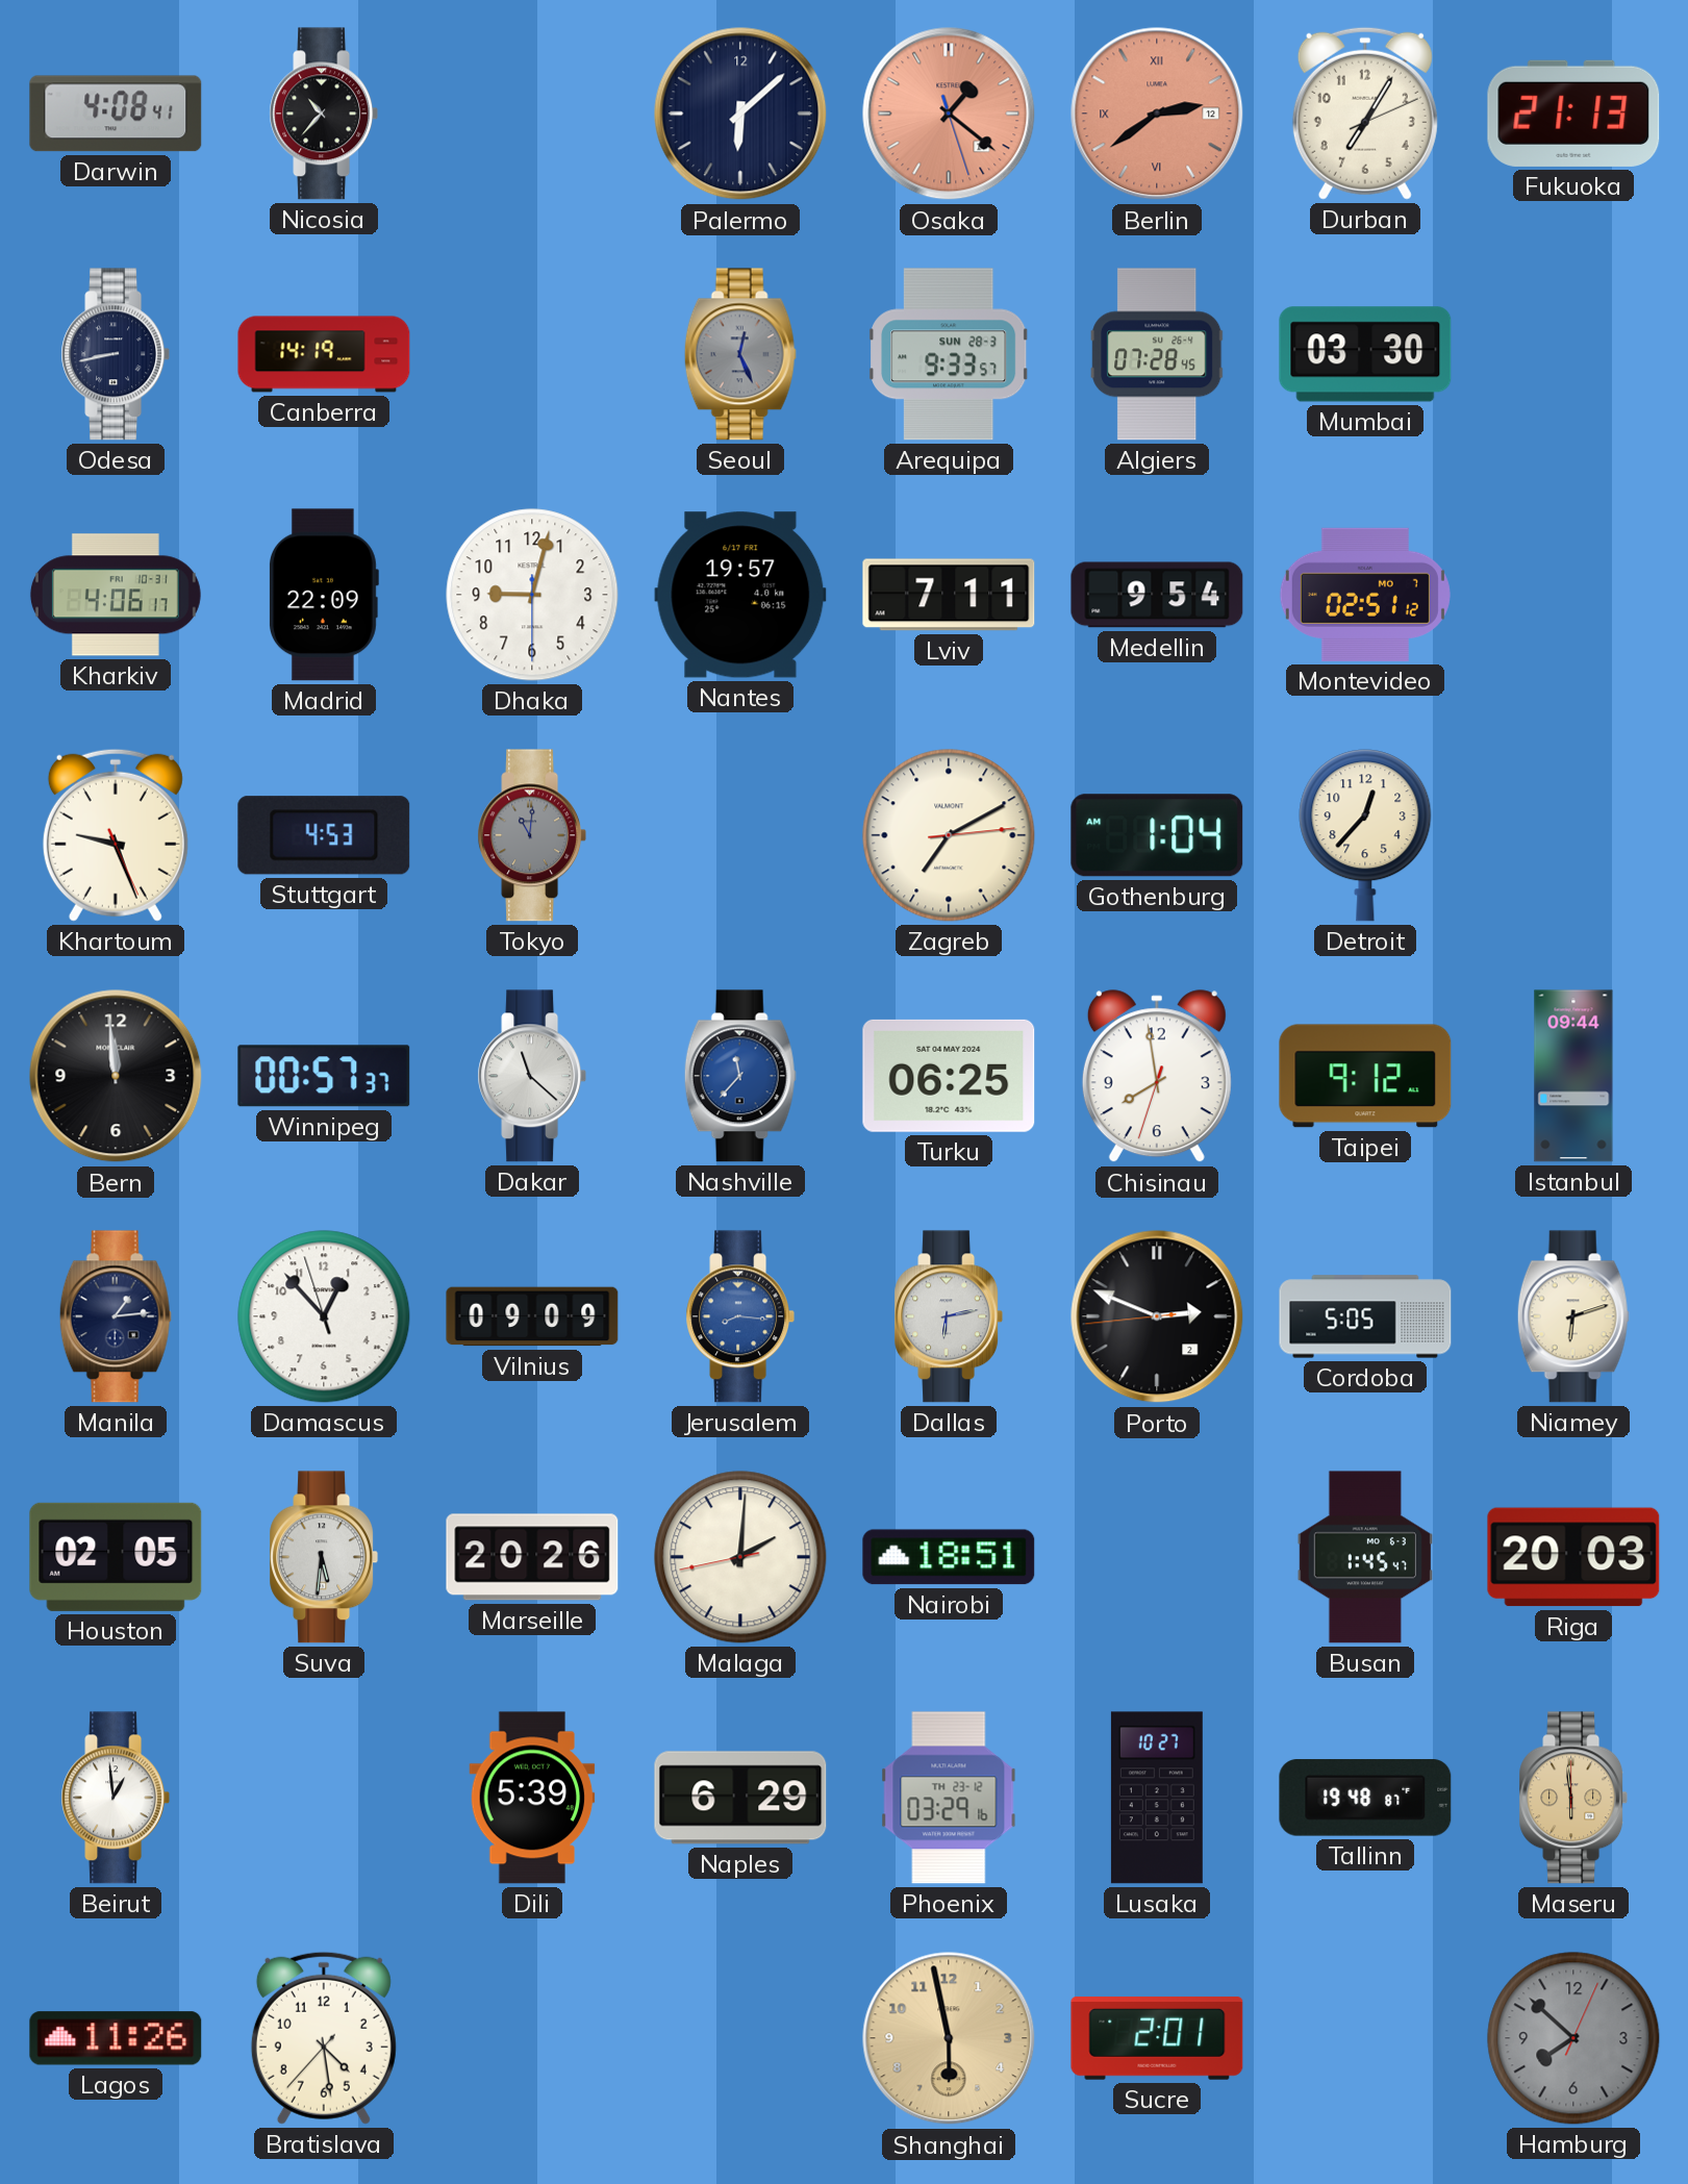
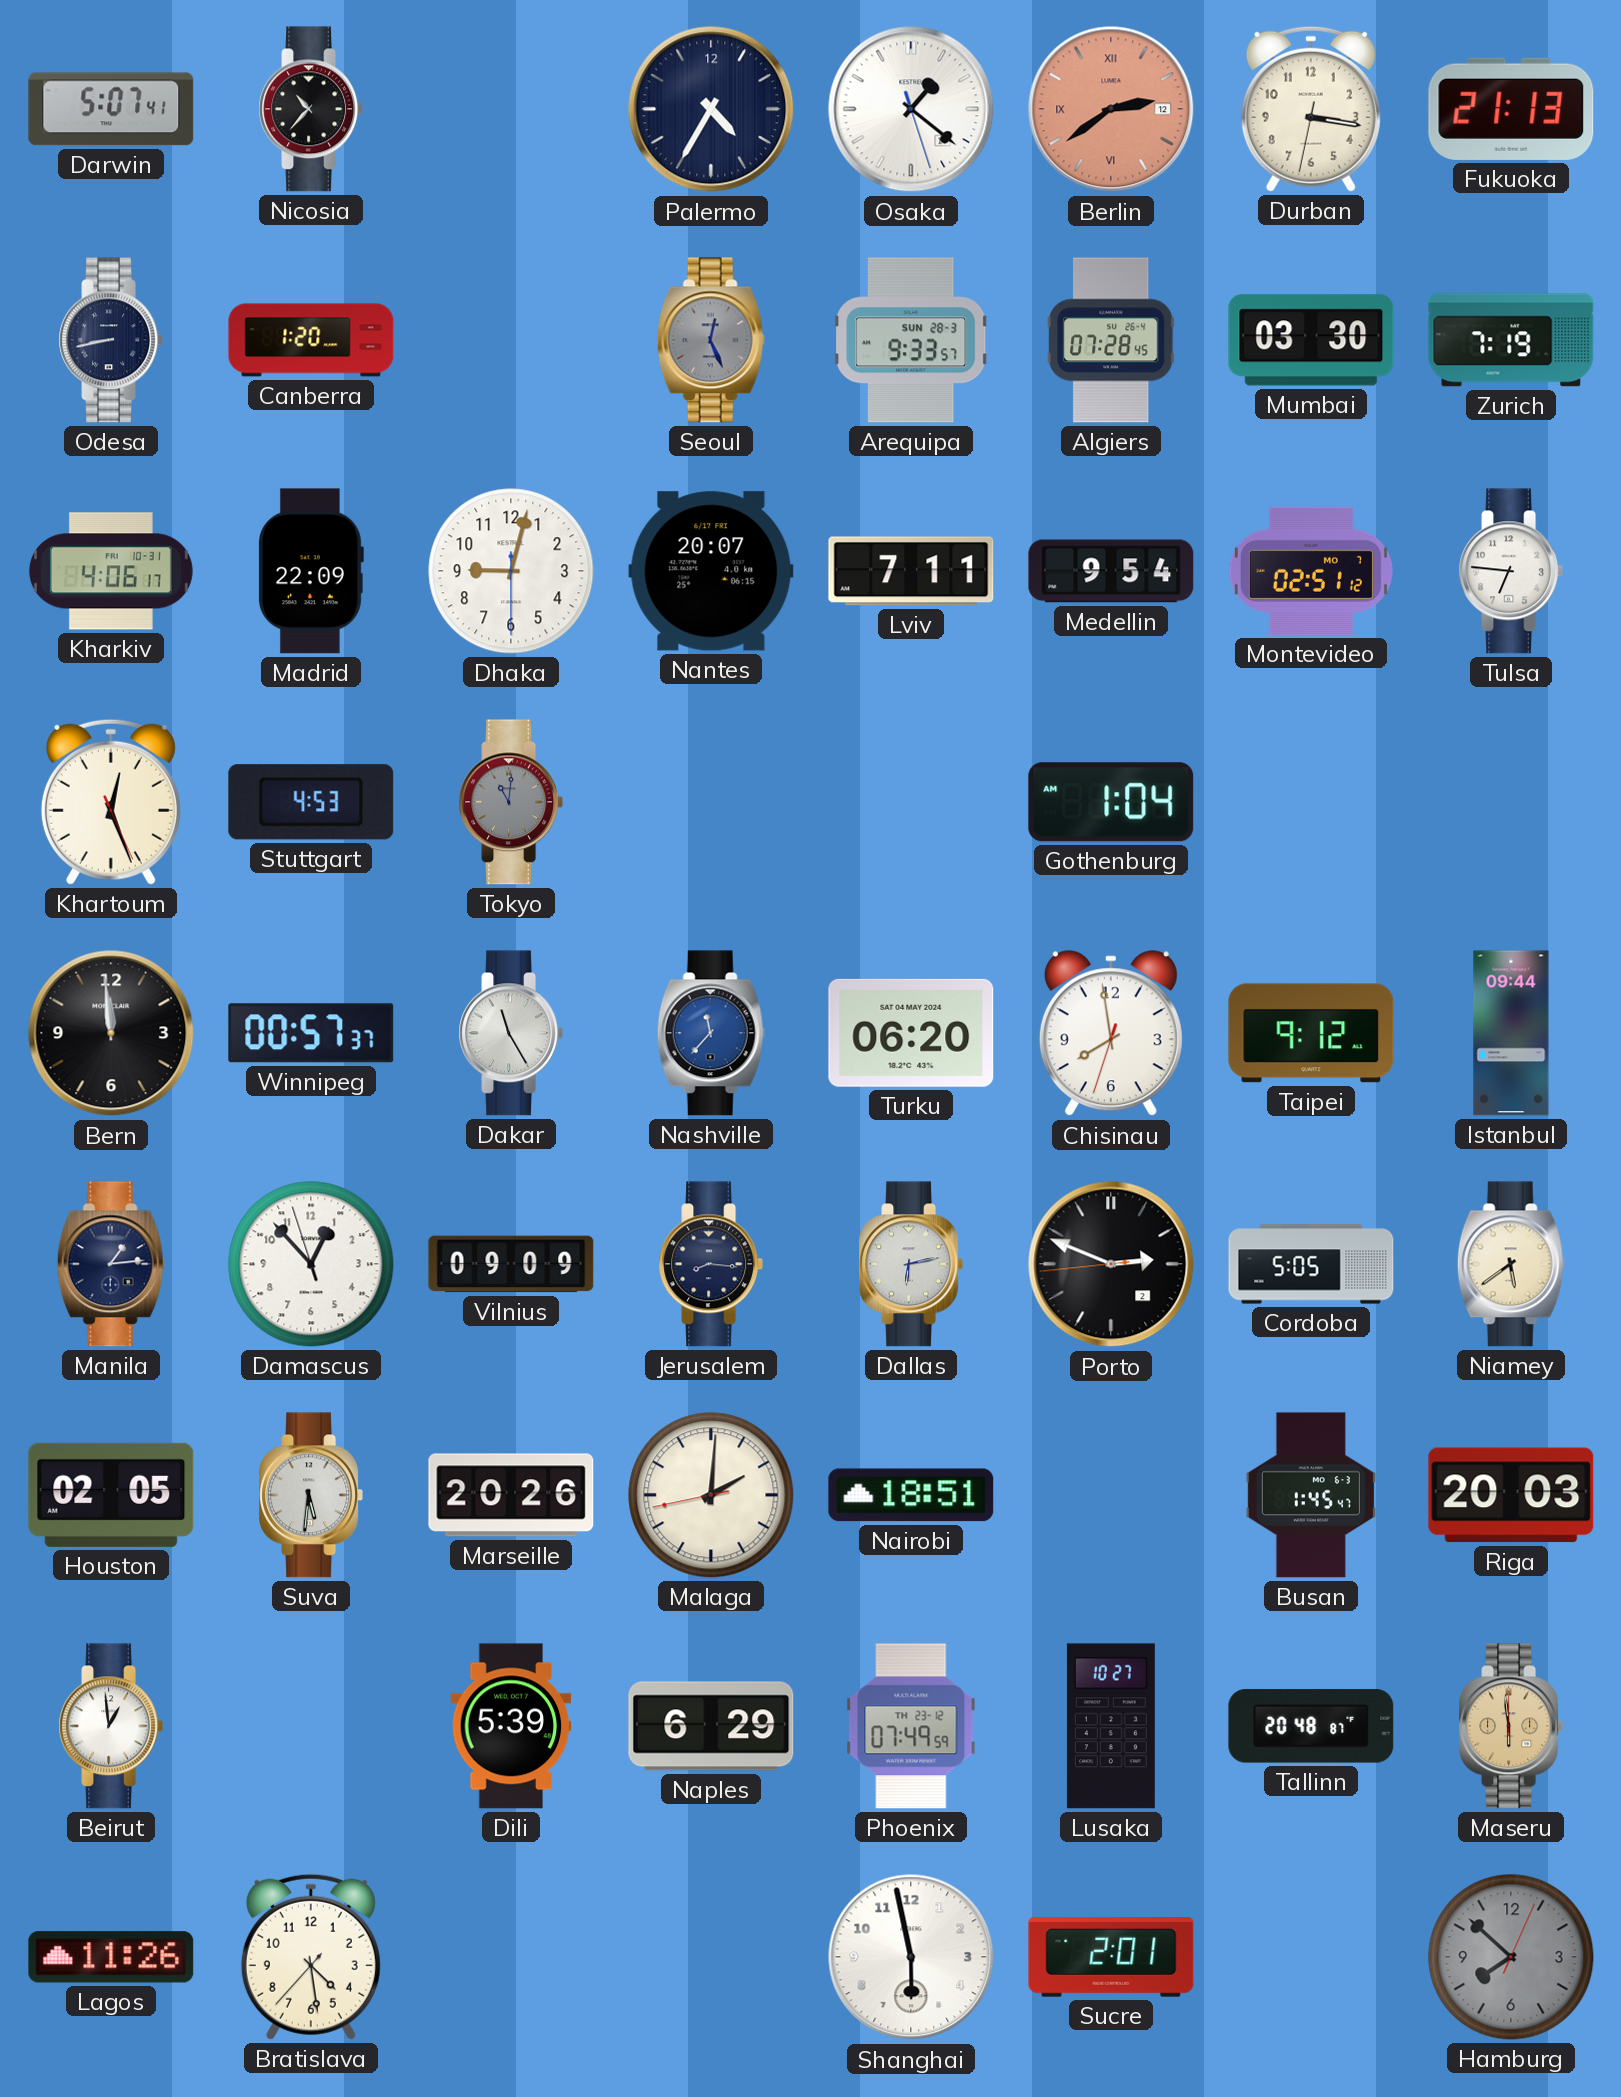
Darwin: 4:08 -> 5:07
Palermo: 6:08 -> 4:35
Osaka dial: salmon -> white
Durban: 7:05 -> 3:16
Canberra: 14:19 -> 1:20
Zurich: none -> 7:19
Nantes: 19:57 -> 20:07
Tulsa: none -> 6:46
Khartoum: 9:26 -> 12:26
Zagreb: 7:10 -> none
Detroit: 12:37 -> none
Dakar: 11:22 -> 11:25
Turku: 06:25 -> 06:20
Jerusalem dial: blue -> navy
Niamey: 6:12 -> 5:39
Phoenix: 03:29 -> 07:49
Tallinn: 19:48 -> 20:48
Shanghai dial: champagne -> white
